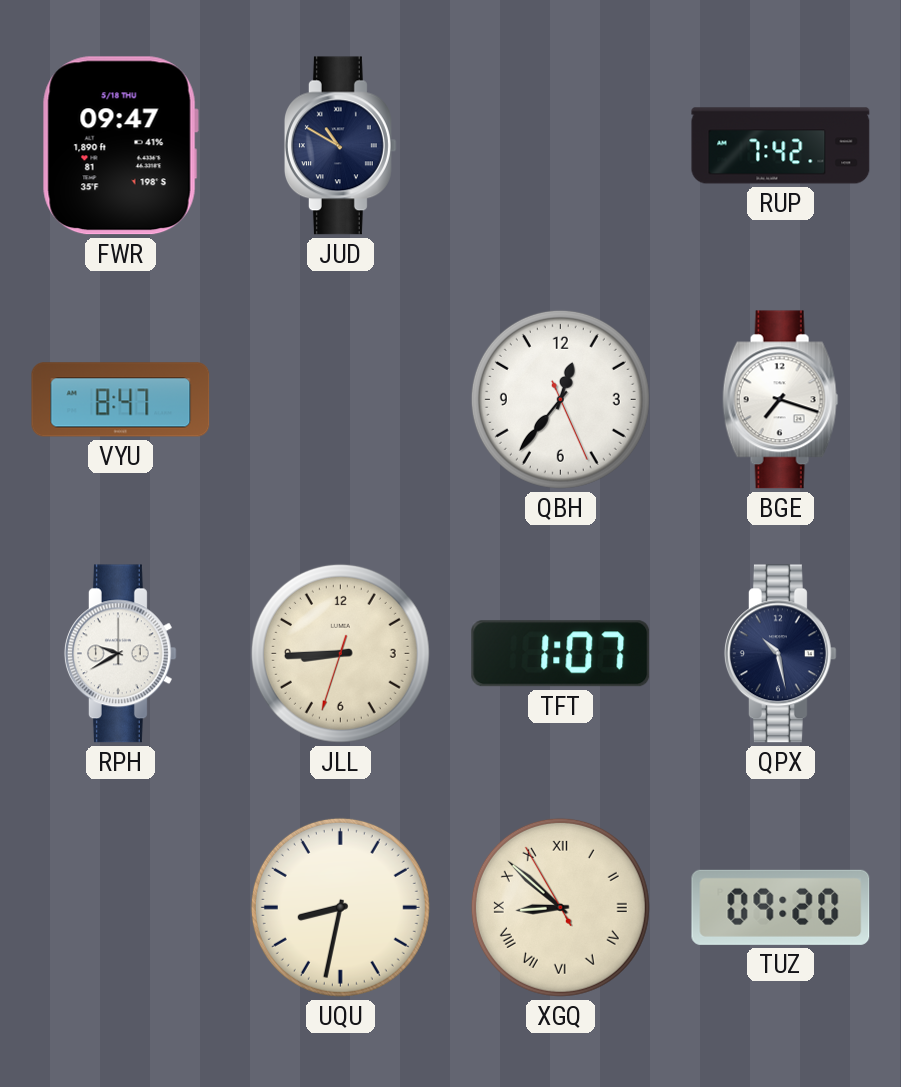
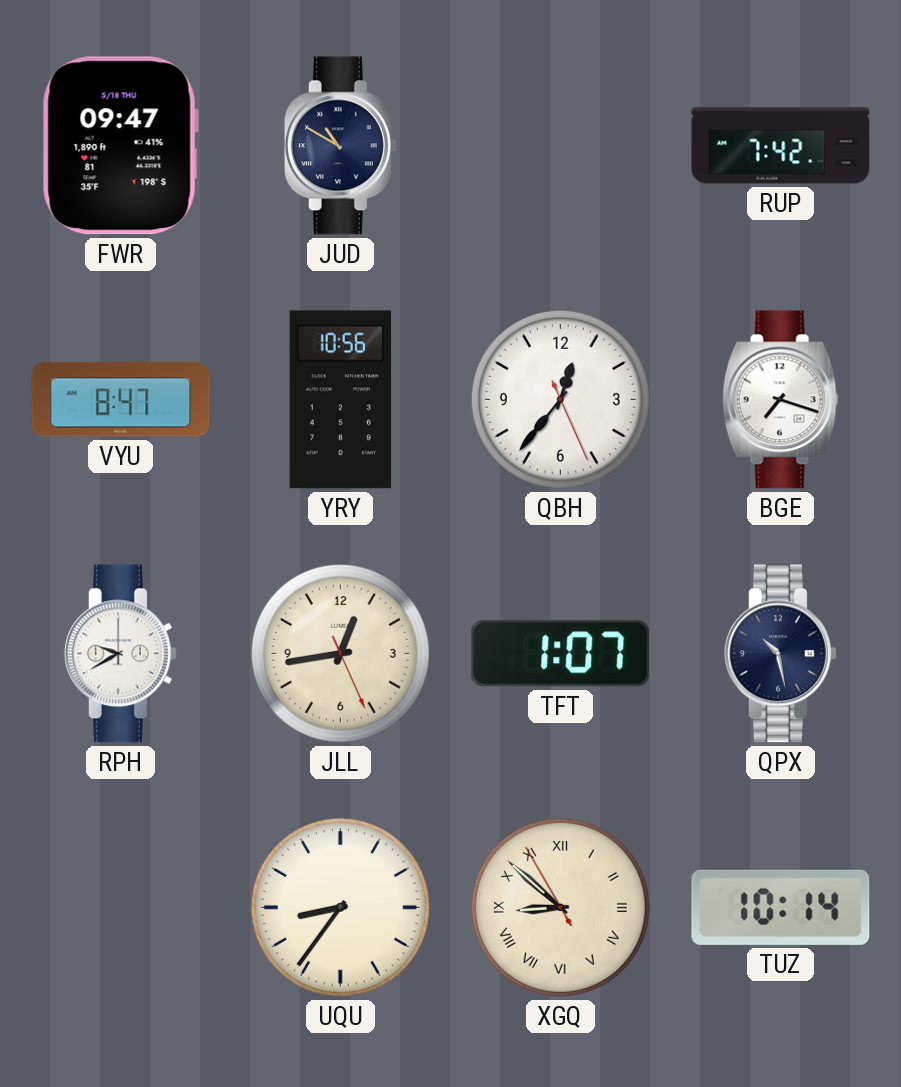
YRY: none -> 10:56
JLL: 8:44 -> 12:43
UQU: 8:32 -> 8:36
TUZ: 09:20 -> 10:14
